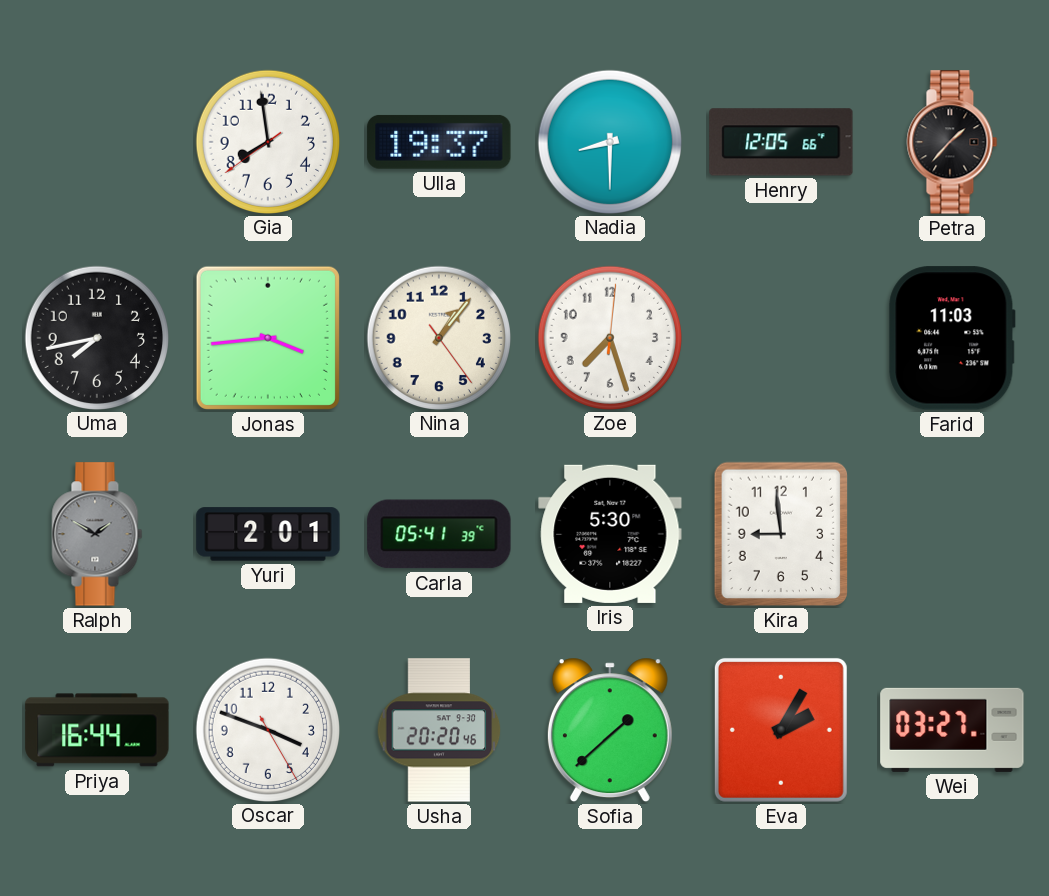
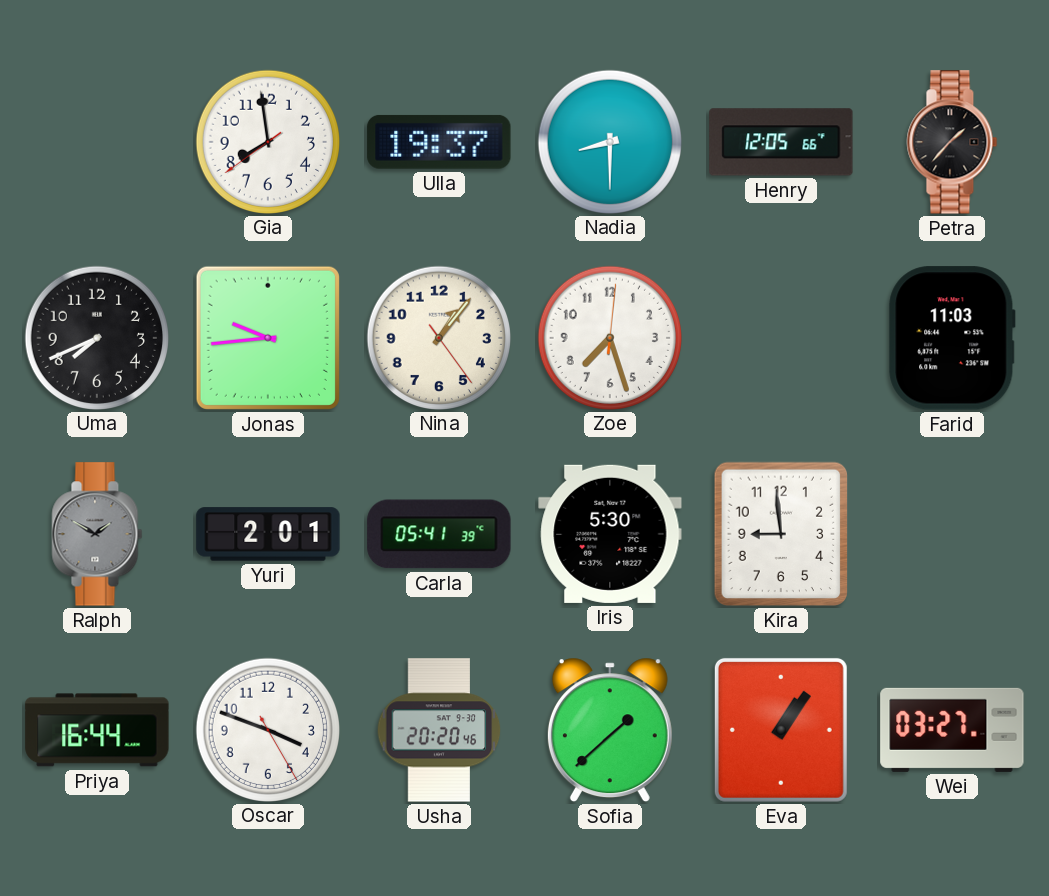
Uma: 7:43 -> 7:41
Jonas: 3:44 -> 9:44
Eva: 2:05 -> 1:06
